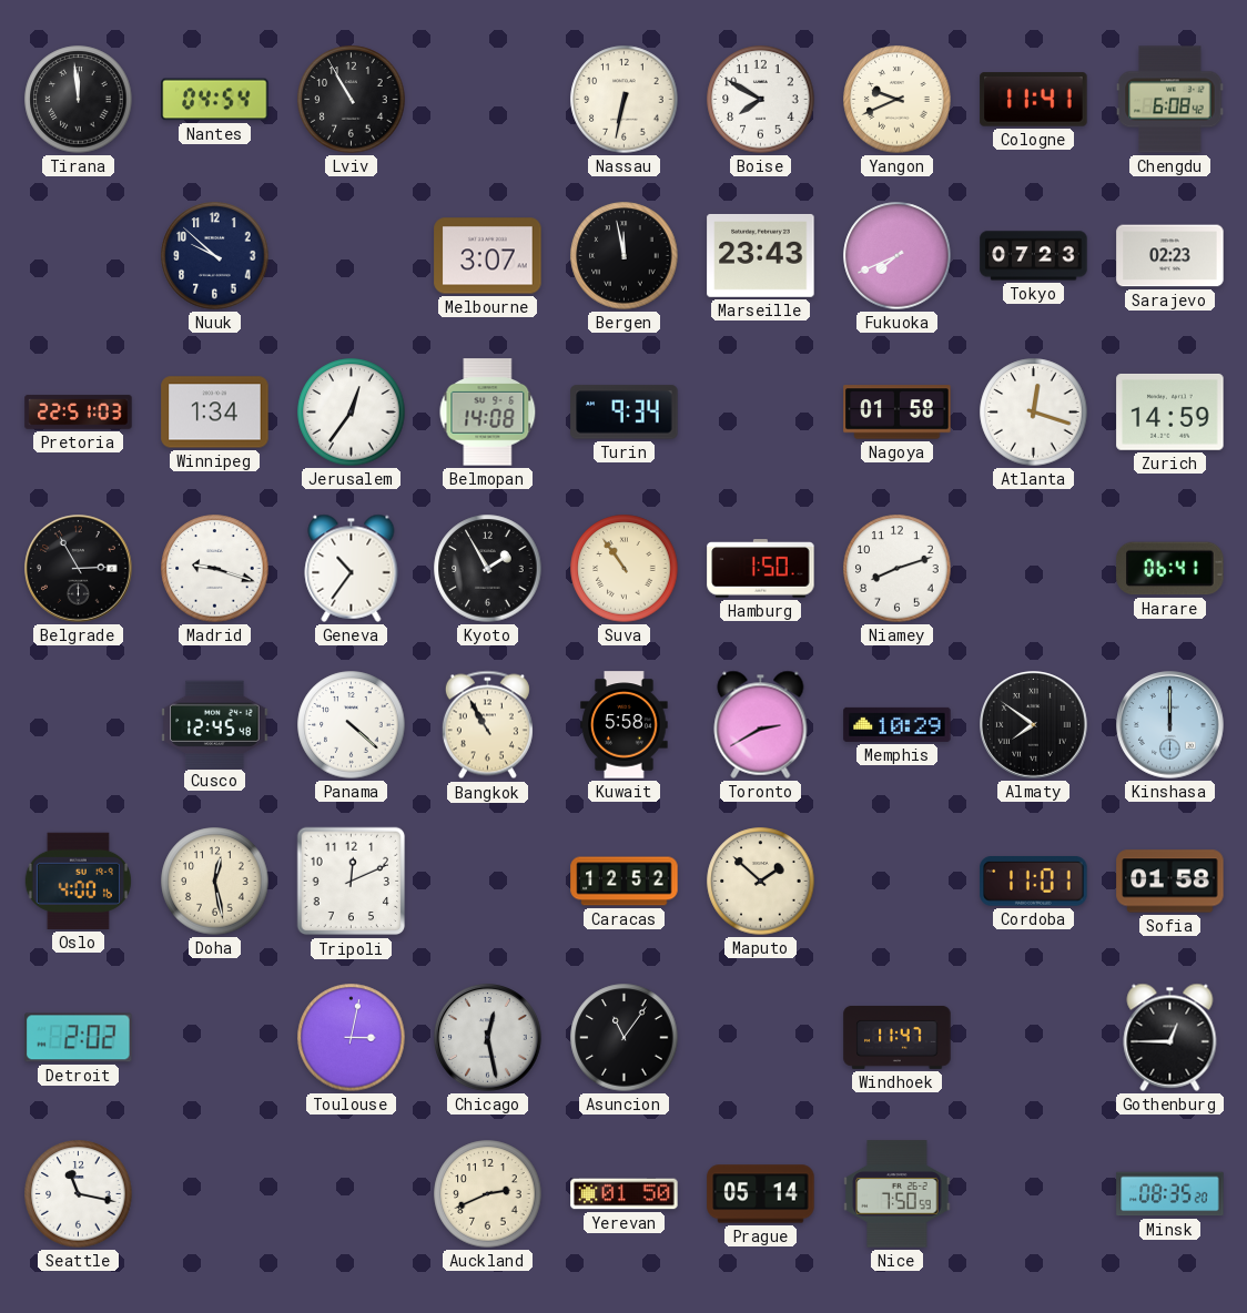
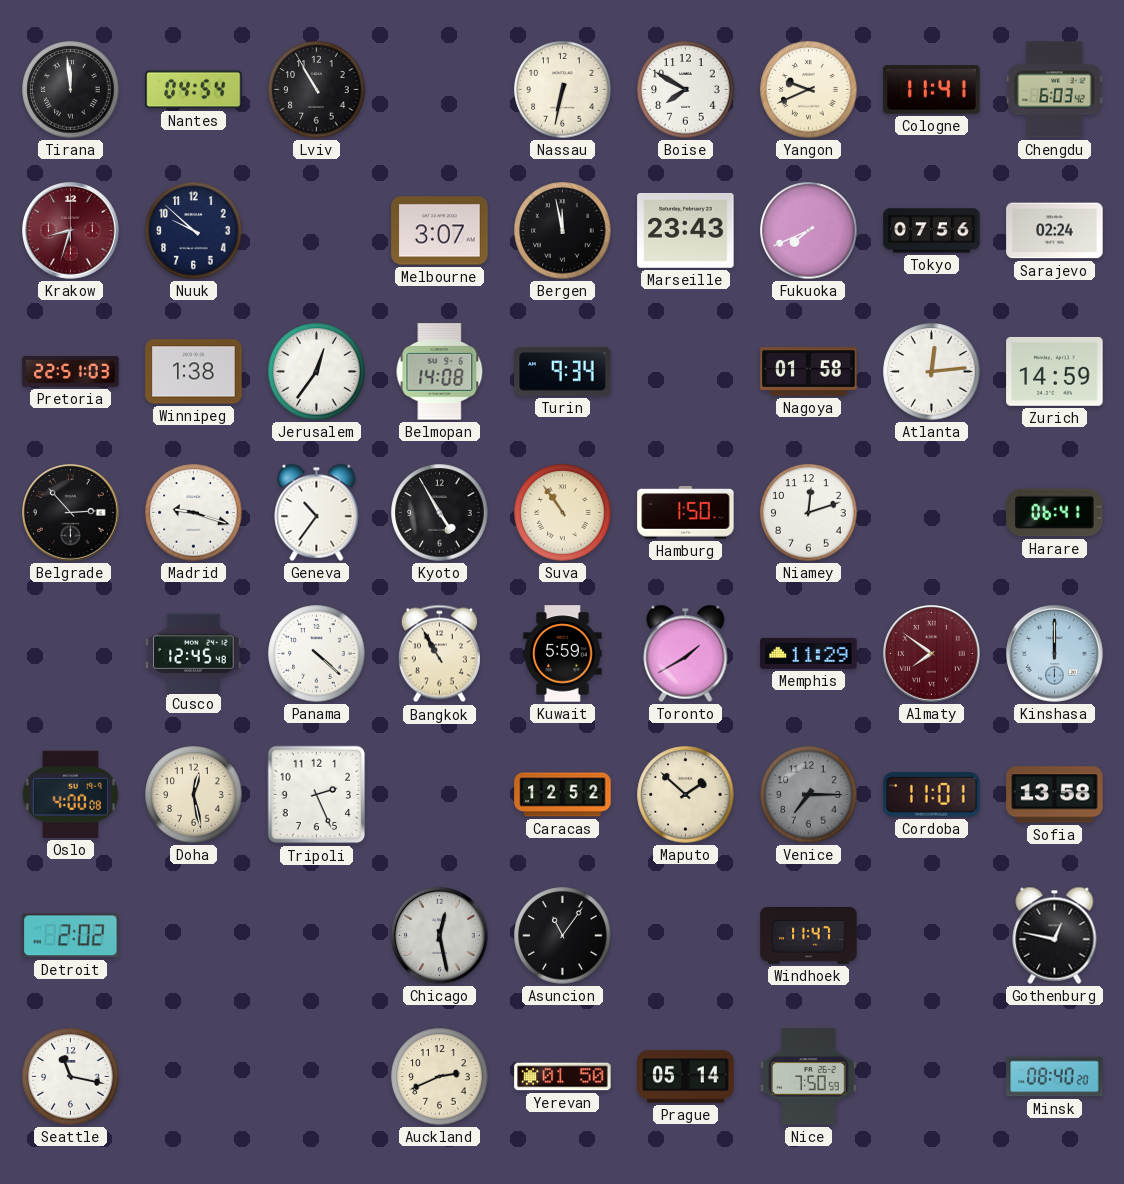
Chengdu: 6:08 -> 6:03
Krakow: none -> 8:33
Tokyo: 07:23 -> 07:56
Sarajevo: 02:23 -> 02:24
Winnipeg: 1:34 -> 1:38
Atlanta: 12:18 -> 12:14
Belgrade: 2:55 -> 2:53
Kyoto: 1:55 -> 4:55
Niamey: 8:12 -> 12:12
Kuwait: 5:58 -> 5:59
Toronto: 2:40 -> 1:40
Memphis: 10:29 -> 11:29
Almaty dial: black -> burgundy
Oslo: 4:00:16 -> 4:00:08
Tripoli: 12:11 -> 2:26
Venice: none -> 7:15
Sofia: 01:58 -> 13:58
Toulouse: 3:02 -> none
Gothenburg: 12:45 -> 12:47
Minsk: 08:35 -> 08:40
